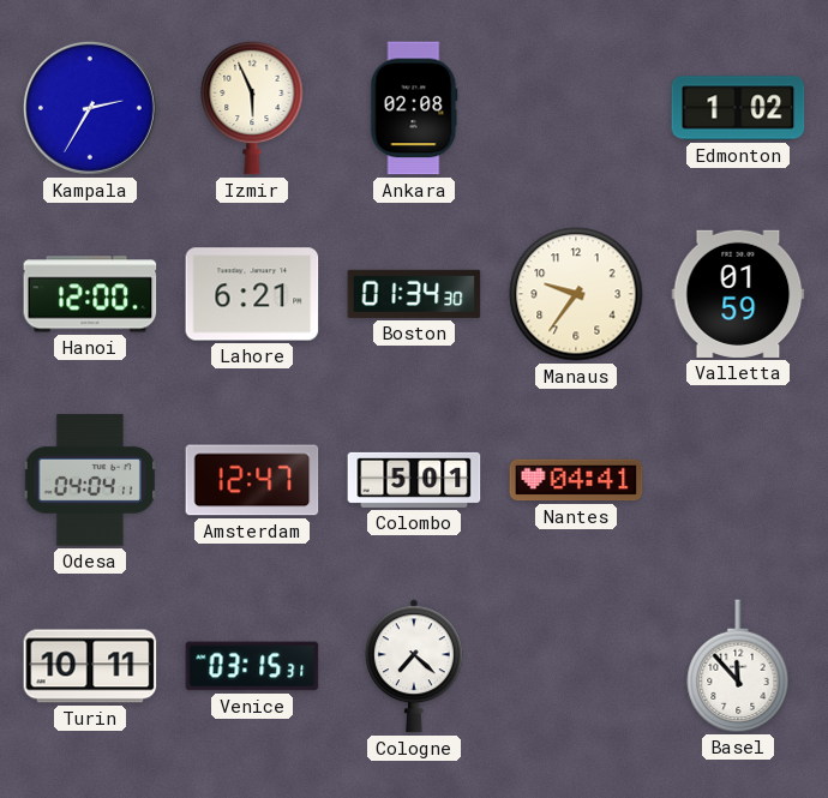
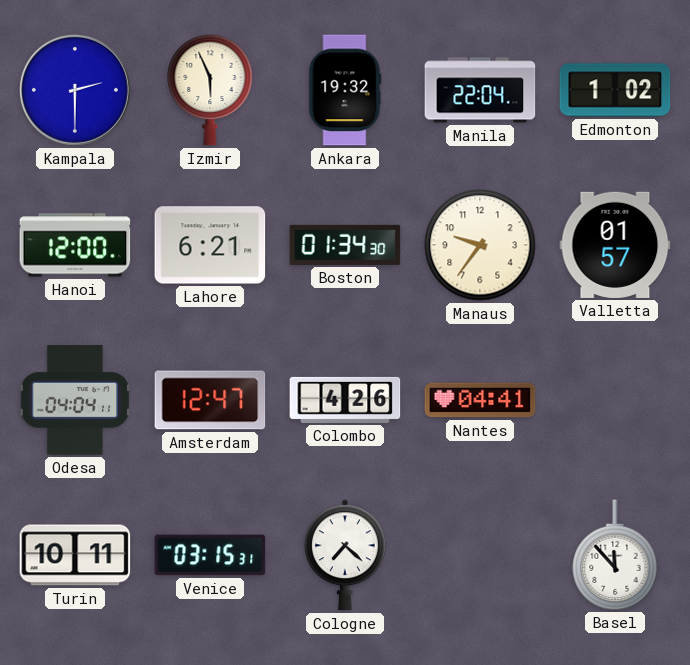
Kampala: 2:35 -> 2:30
Ankara: 02:08 -> 19:32
Manila: none -> 22:04
Valletta: 01:59 -> 01:57
Colombo: 5:01 -> 4:26
